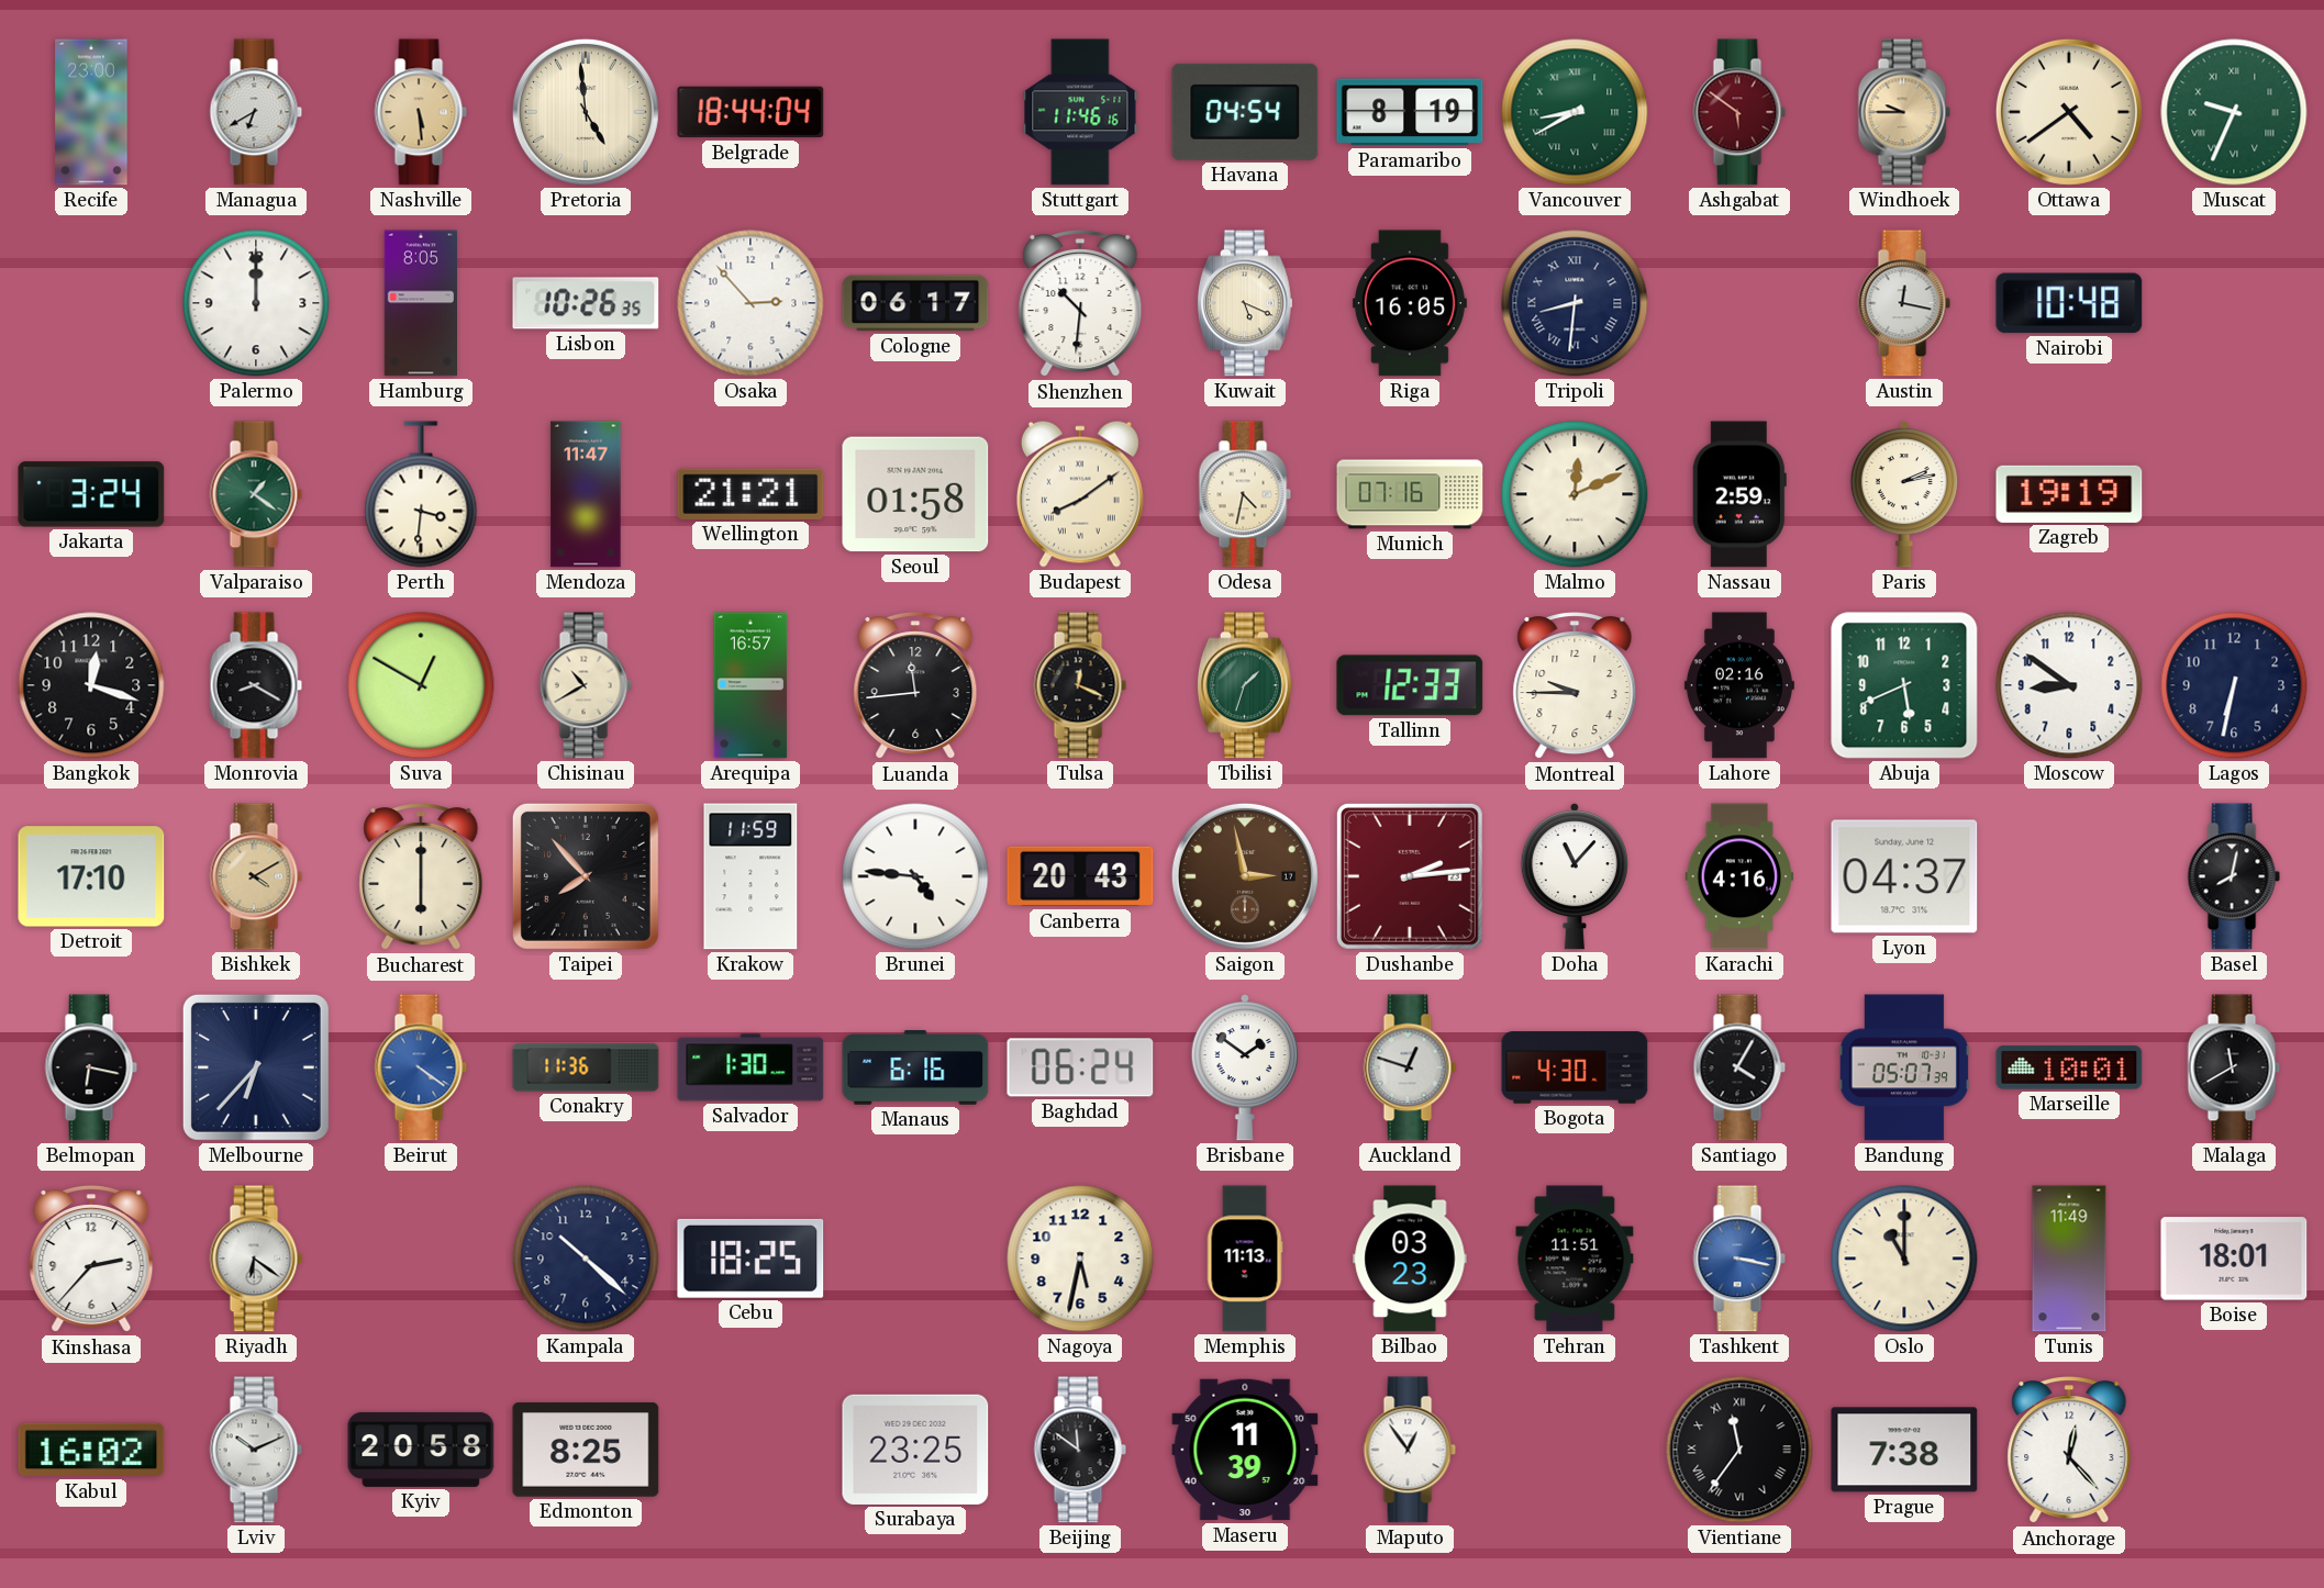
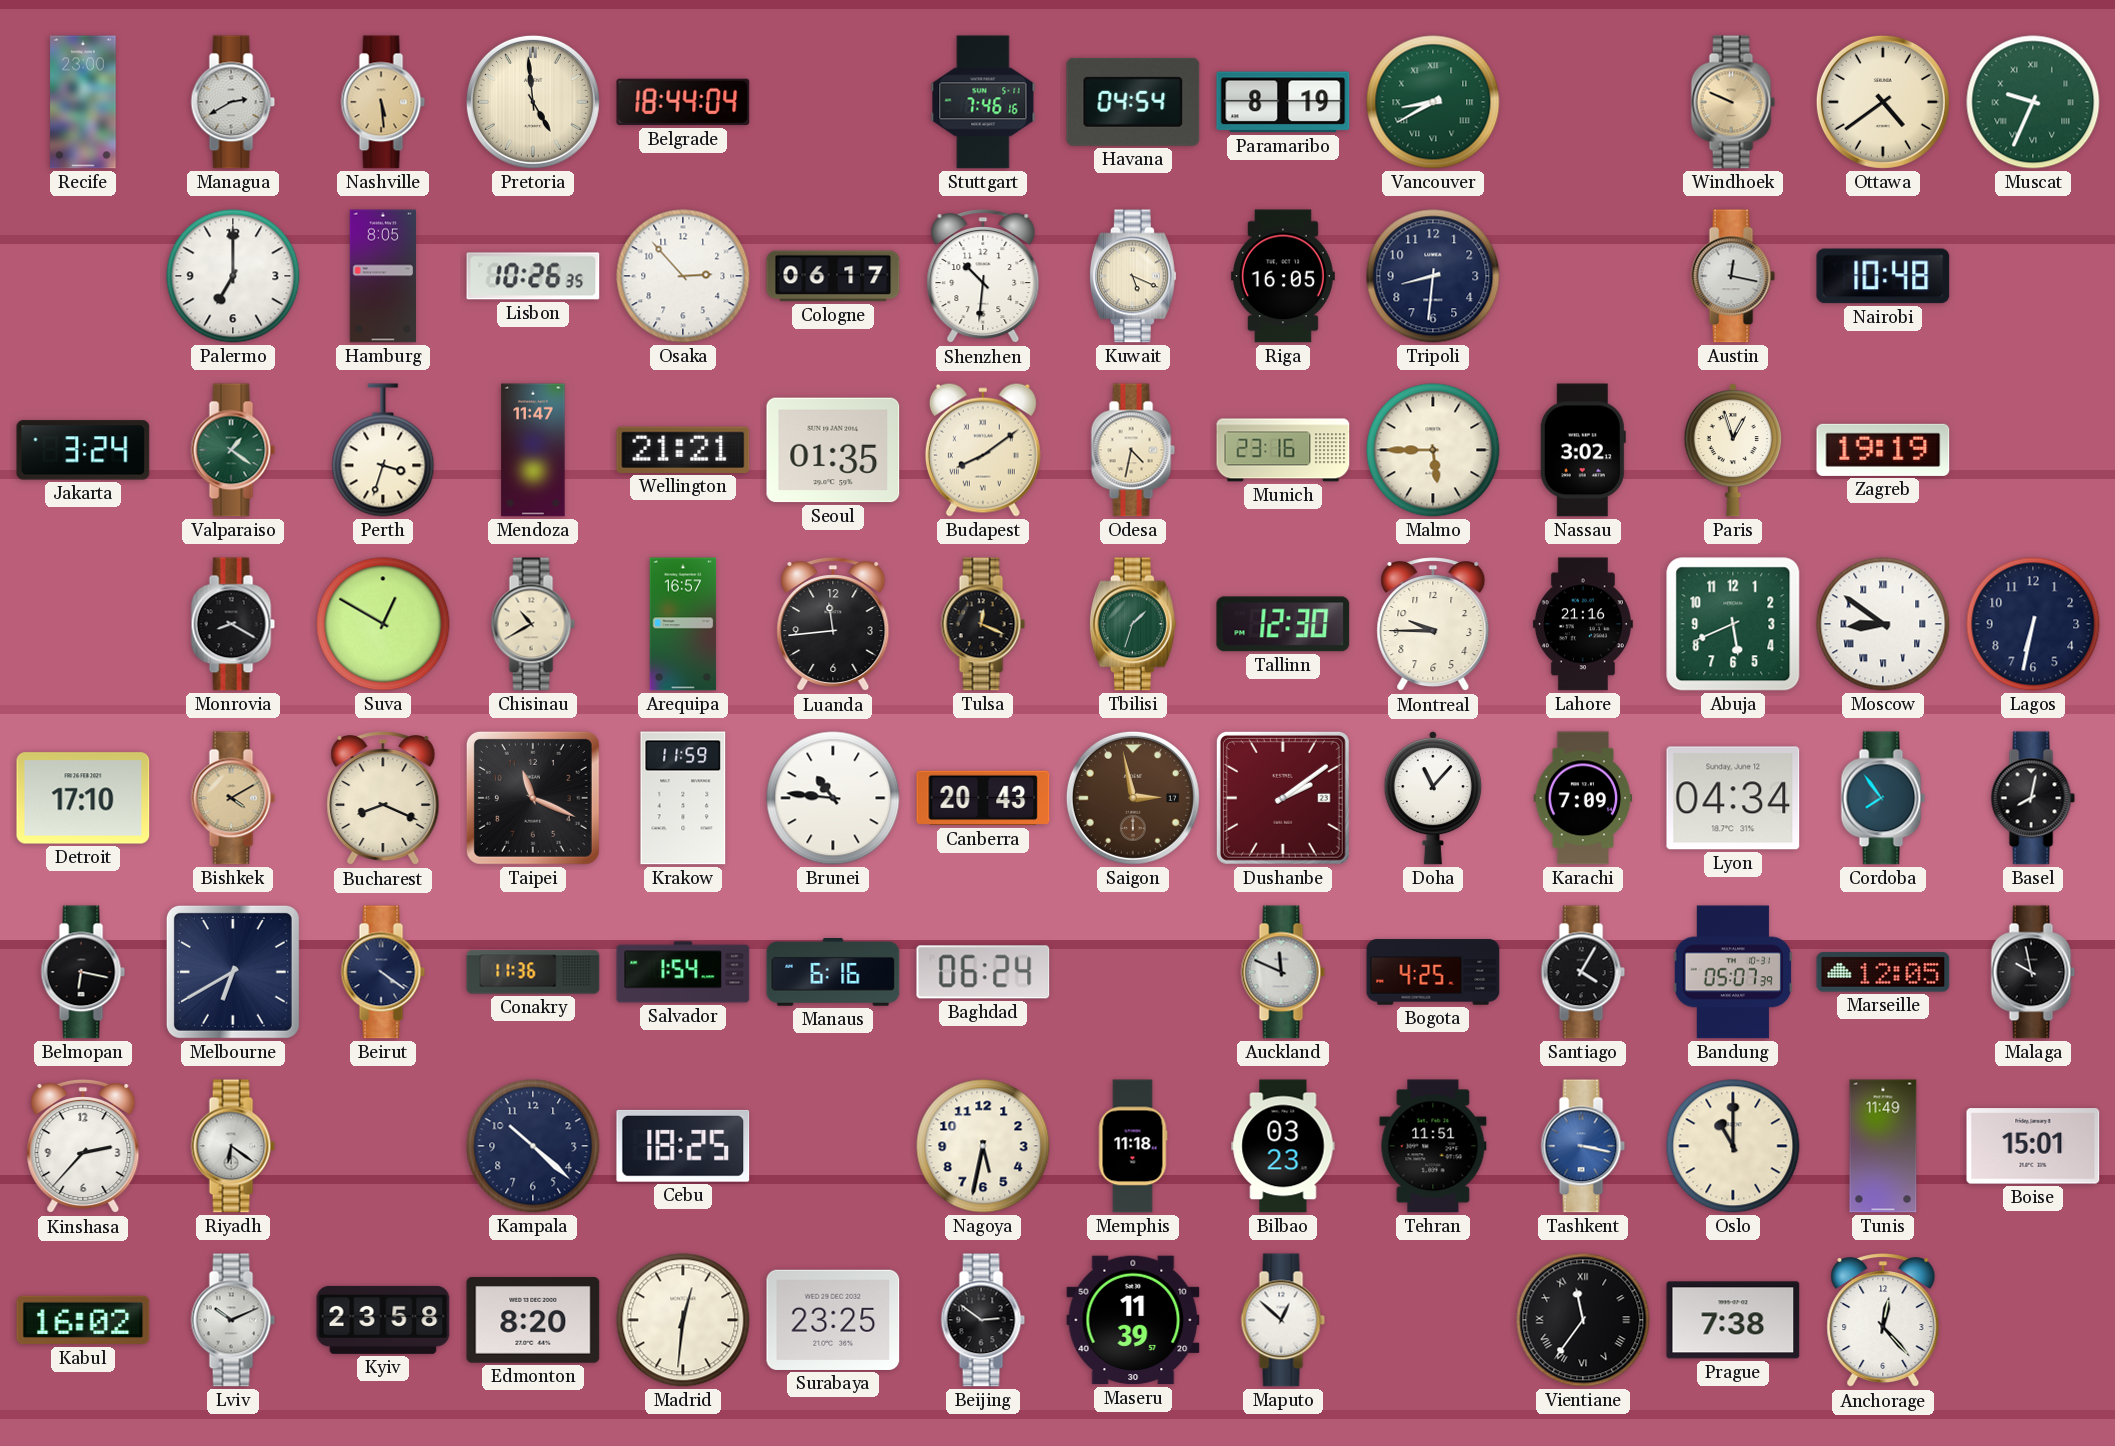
Managua: 6:40 -> 2:40
Stuttgart: 11:46 -> 7:46
Ashgabat: 5:51 -> none
Windhoek: 9:45 -> 9:49
Palermo: 12:00 -> 7:00
Tripoli numerals: Roman -> Arabic
Perth: 3:31 -> 3:33
Seoul: 01:58 -> 01:35
Munich: 07:16 -> 23:16
Malmo: 12:11 -> 5:45
Nassau: 2:59 -> 3:02
Paris: 2:13 -> 12:57
Bangkok: 12:18 -> none
Tallinn: 12:33 -> 12:30
Lahore: 02:16 -> 21:16
Moscow numerals: Arabic -> Roman
Bucharest: 6:00 -> 8:19
Taipei: 7:53 -> 11:19
Brunei: 4:46 -> 10:46
Dushanbe: 2:14 -> 2:09
Karachi: 4:16 -> 7:09
Lyon: 04:37 -> 04:34
Cordoba: none -> 7:54
Melbourne: 6:37 -> 6:40
Beirut dial: blue -> navy
Salvador: 1:30 -> 1:54
Brisbane: 1:51 -> none
Auckland: 12:48 -> 11:49
Bogota: 4:30 -> 4:25
Marseille: 10:01 -> 12:05
Malaga: 11:40 -> 9:58
Memphis: 11:13 -> 11:18
Boise: 18:01 -> 15:01
Kyiv: 20:58 -> 23:58
Edmonton: 8:25 -> 8:20
Madrid: none -> 12:31
Beijing: 11:51 -> 2:51
Maputo: 12:54 -> 12:52
